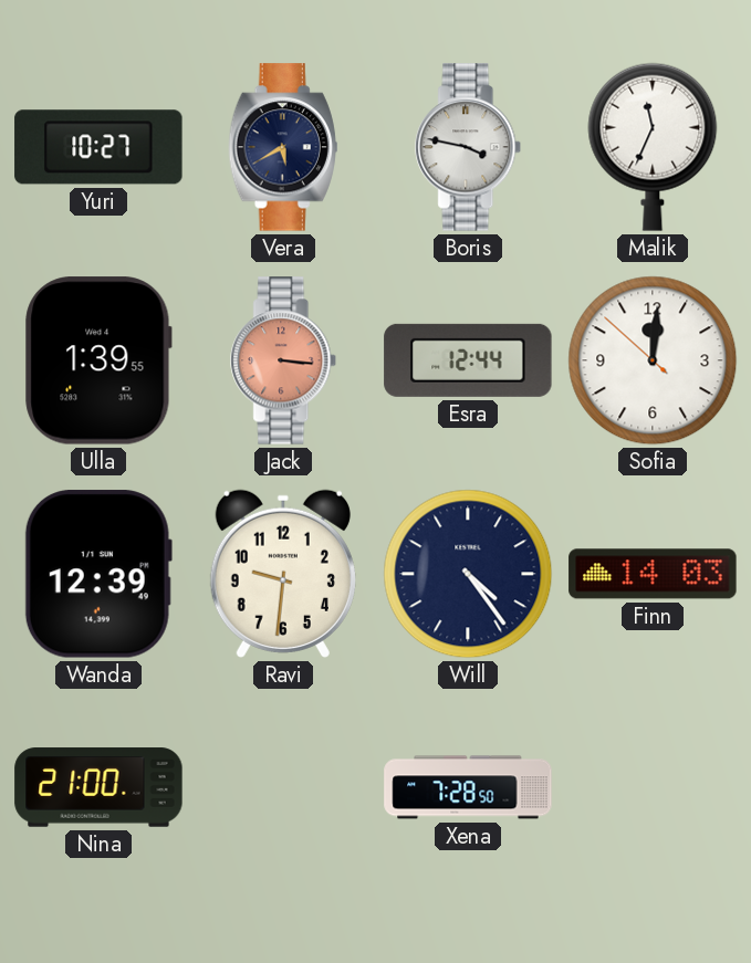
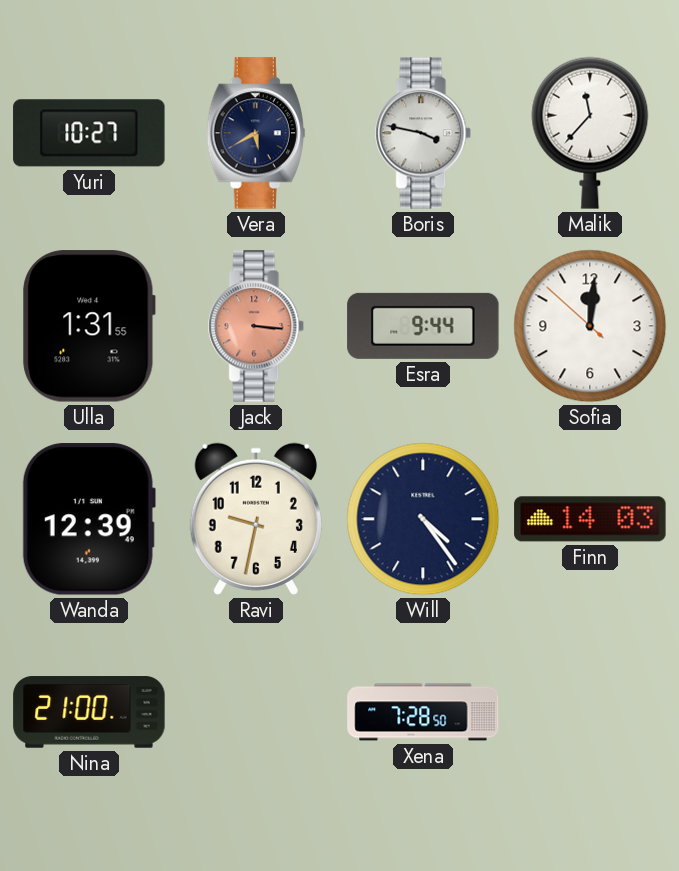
Malik: 11:34 -> 11:37
Ulla: 1:39 -> 1:31
Esra: 12:44 -> 9:44
Ravi: 9:31 -> 9:32
